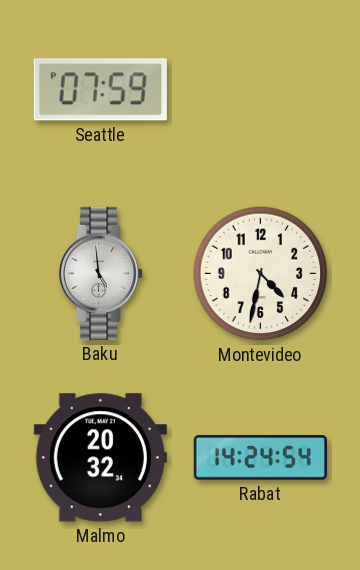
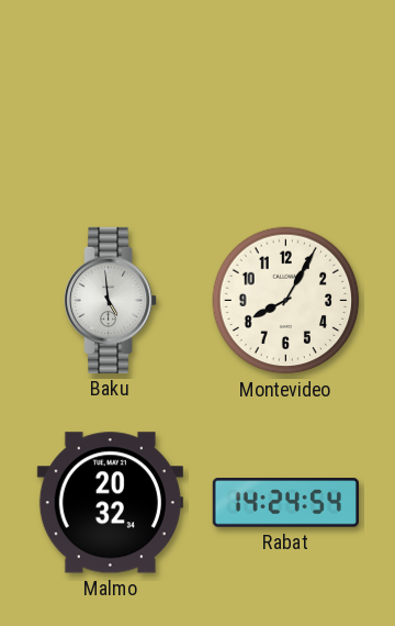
Seattle: 07:59 -> none
Montevideo: 4:32 -> 8:05
